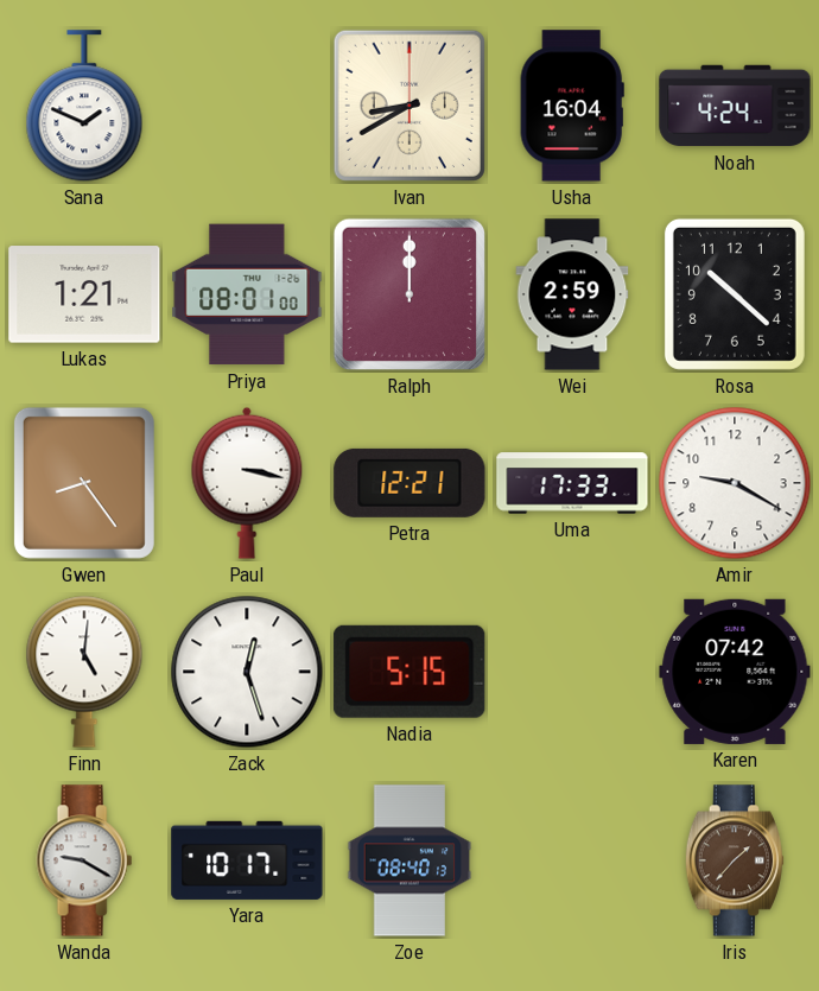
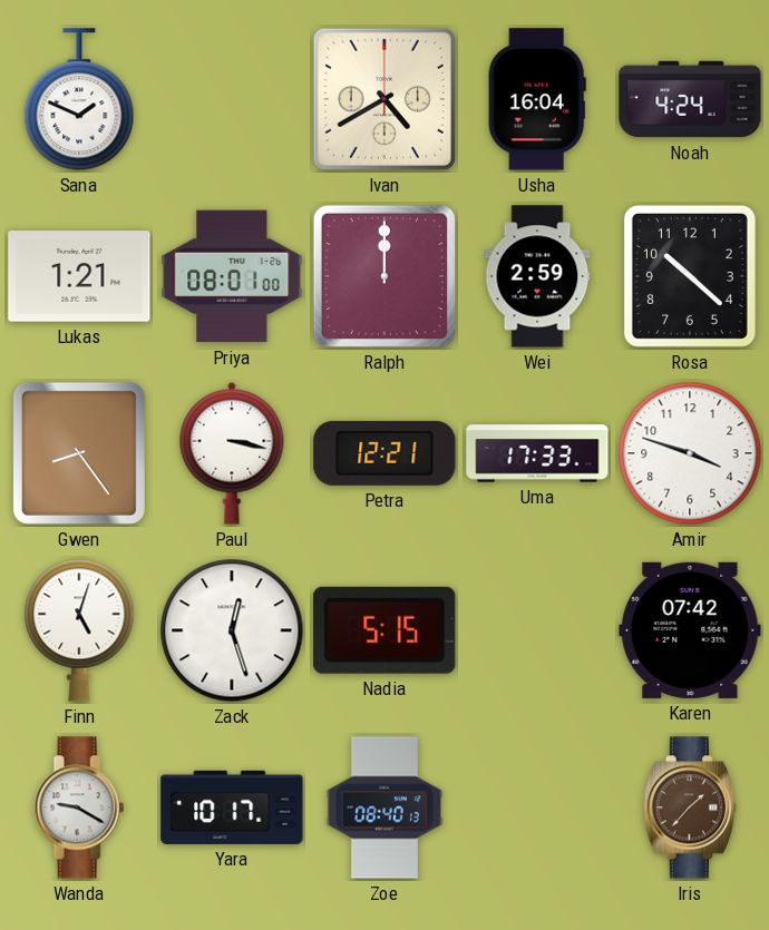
Ivan: 8:40 -> 4:40
Amir: 9:20 -> 3:48
Finn: 5:01 -> 5:03
